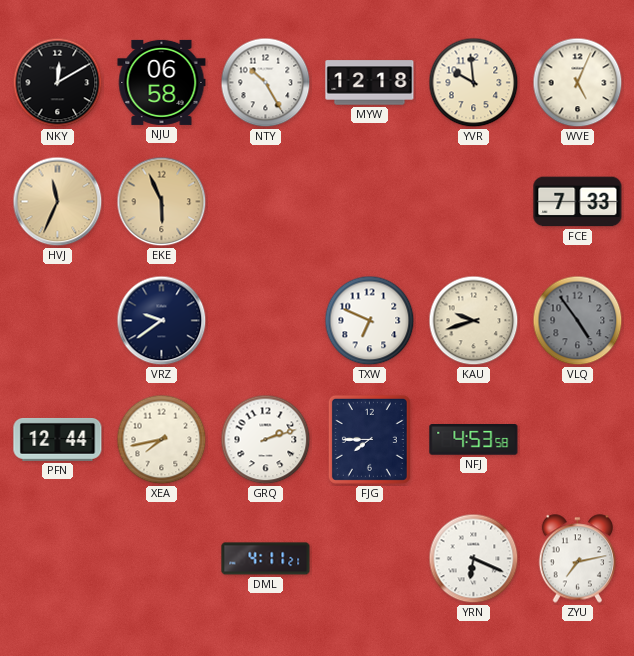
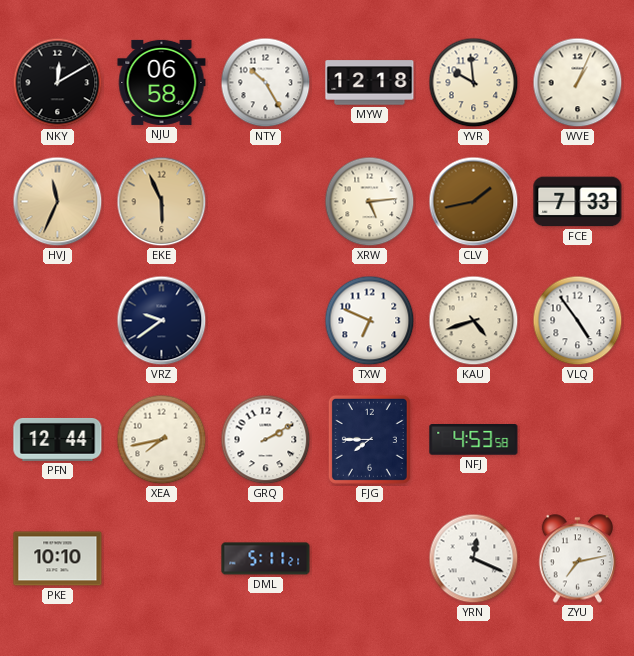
WVE: 5:04 -> 1:04
XRW: none -> 5:14
CLV: none -> 1:43
KAU: 9:42 -> 4:42
VLQ dial: grey -> white
GRQ: 2:12 -> 2:10
PKE: none -> 10:10
DML: 4:11 -> 5:11
YRN: 6:19 -> 12:19
